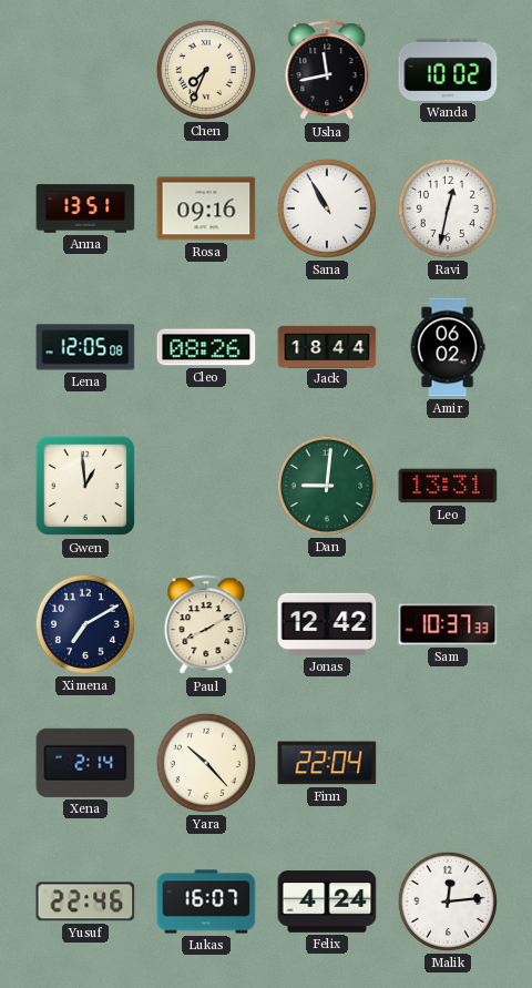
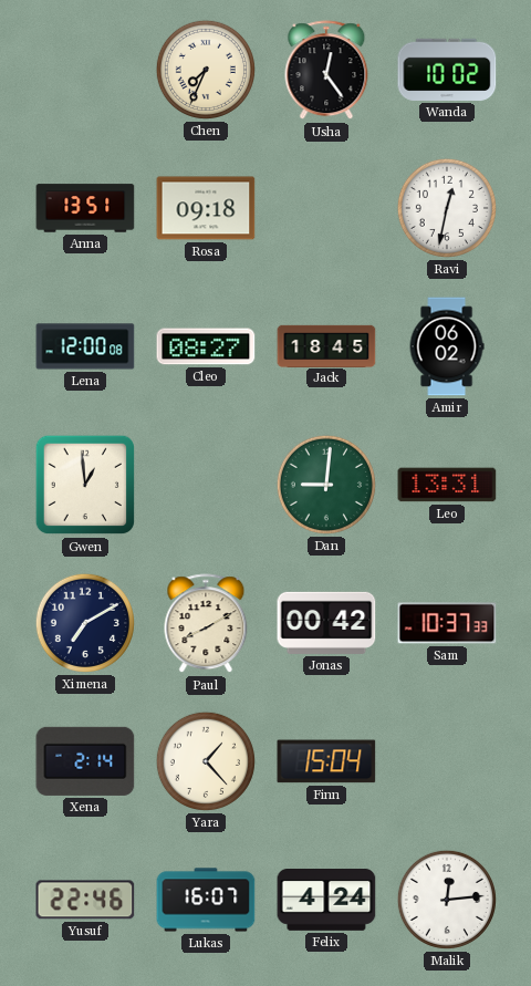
Usha: 11:43 -> 12:24
Rosa: 09:16 -> 09:18
Sana: 10:55 -> none
Lena: 12:05 -> 12:00
Cleo: 08:26 -> 08:27
Jack: 18:44 -> 18:45
Jonas: 12:42 -> 00:42
Yara: 10:23 -> 1:23
Finn: 22:04 -> 15:04
